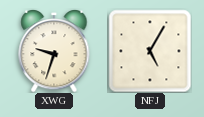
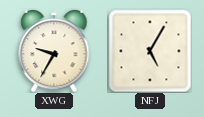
XWG: 9:33 -> 9:35
